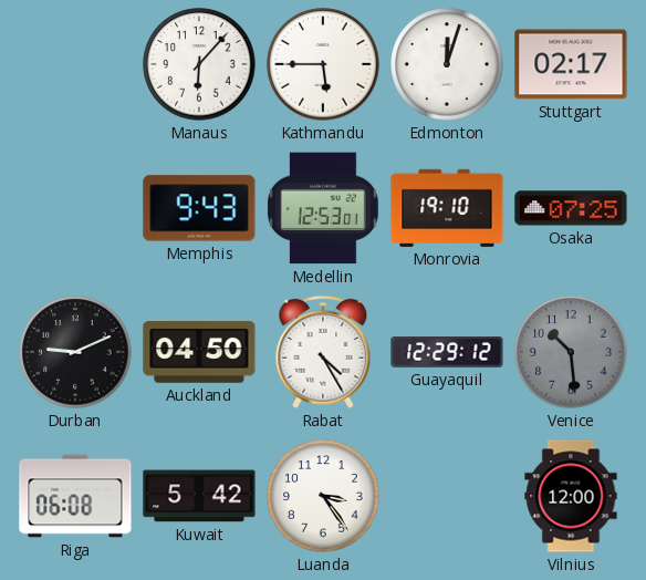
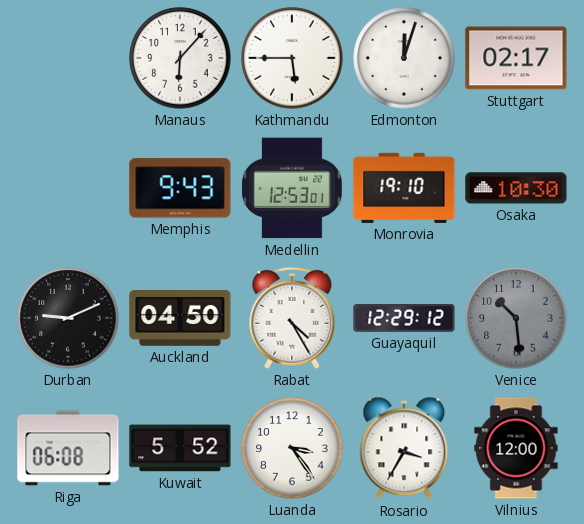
Osaka: 07:25 -> 10:30
Kuwait: 5:42 -> 5:52
Rosario: none -> 3:35
